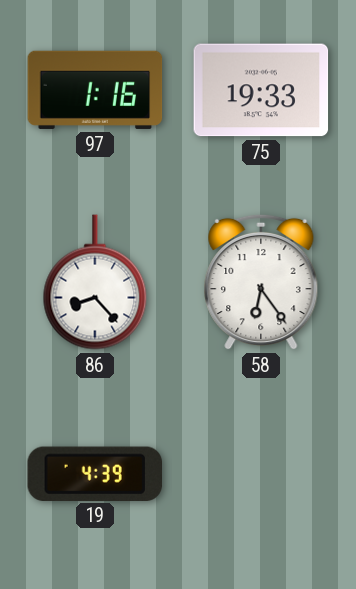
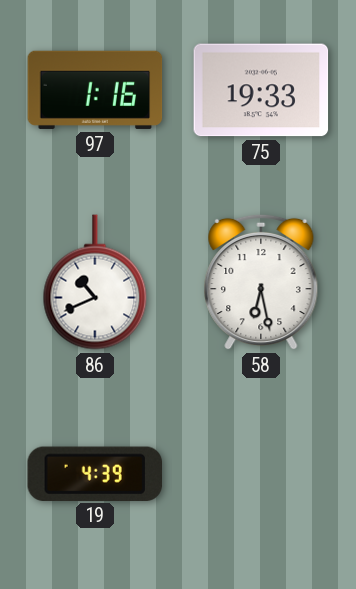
86: 8:23 -> 10:41
58: 6:24 -> 6:28
